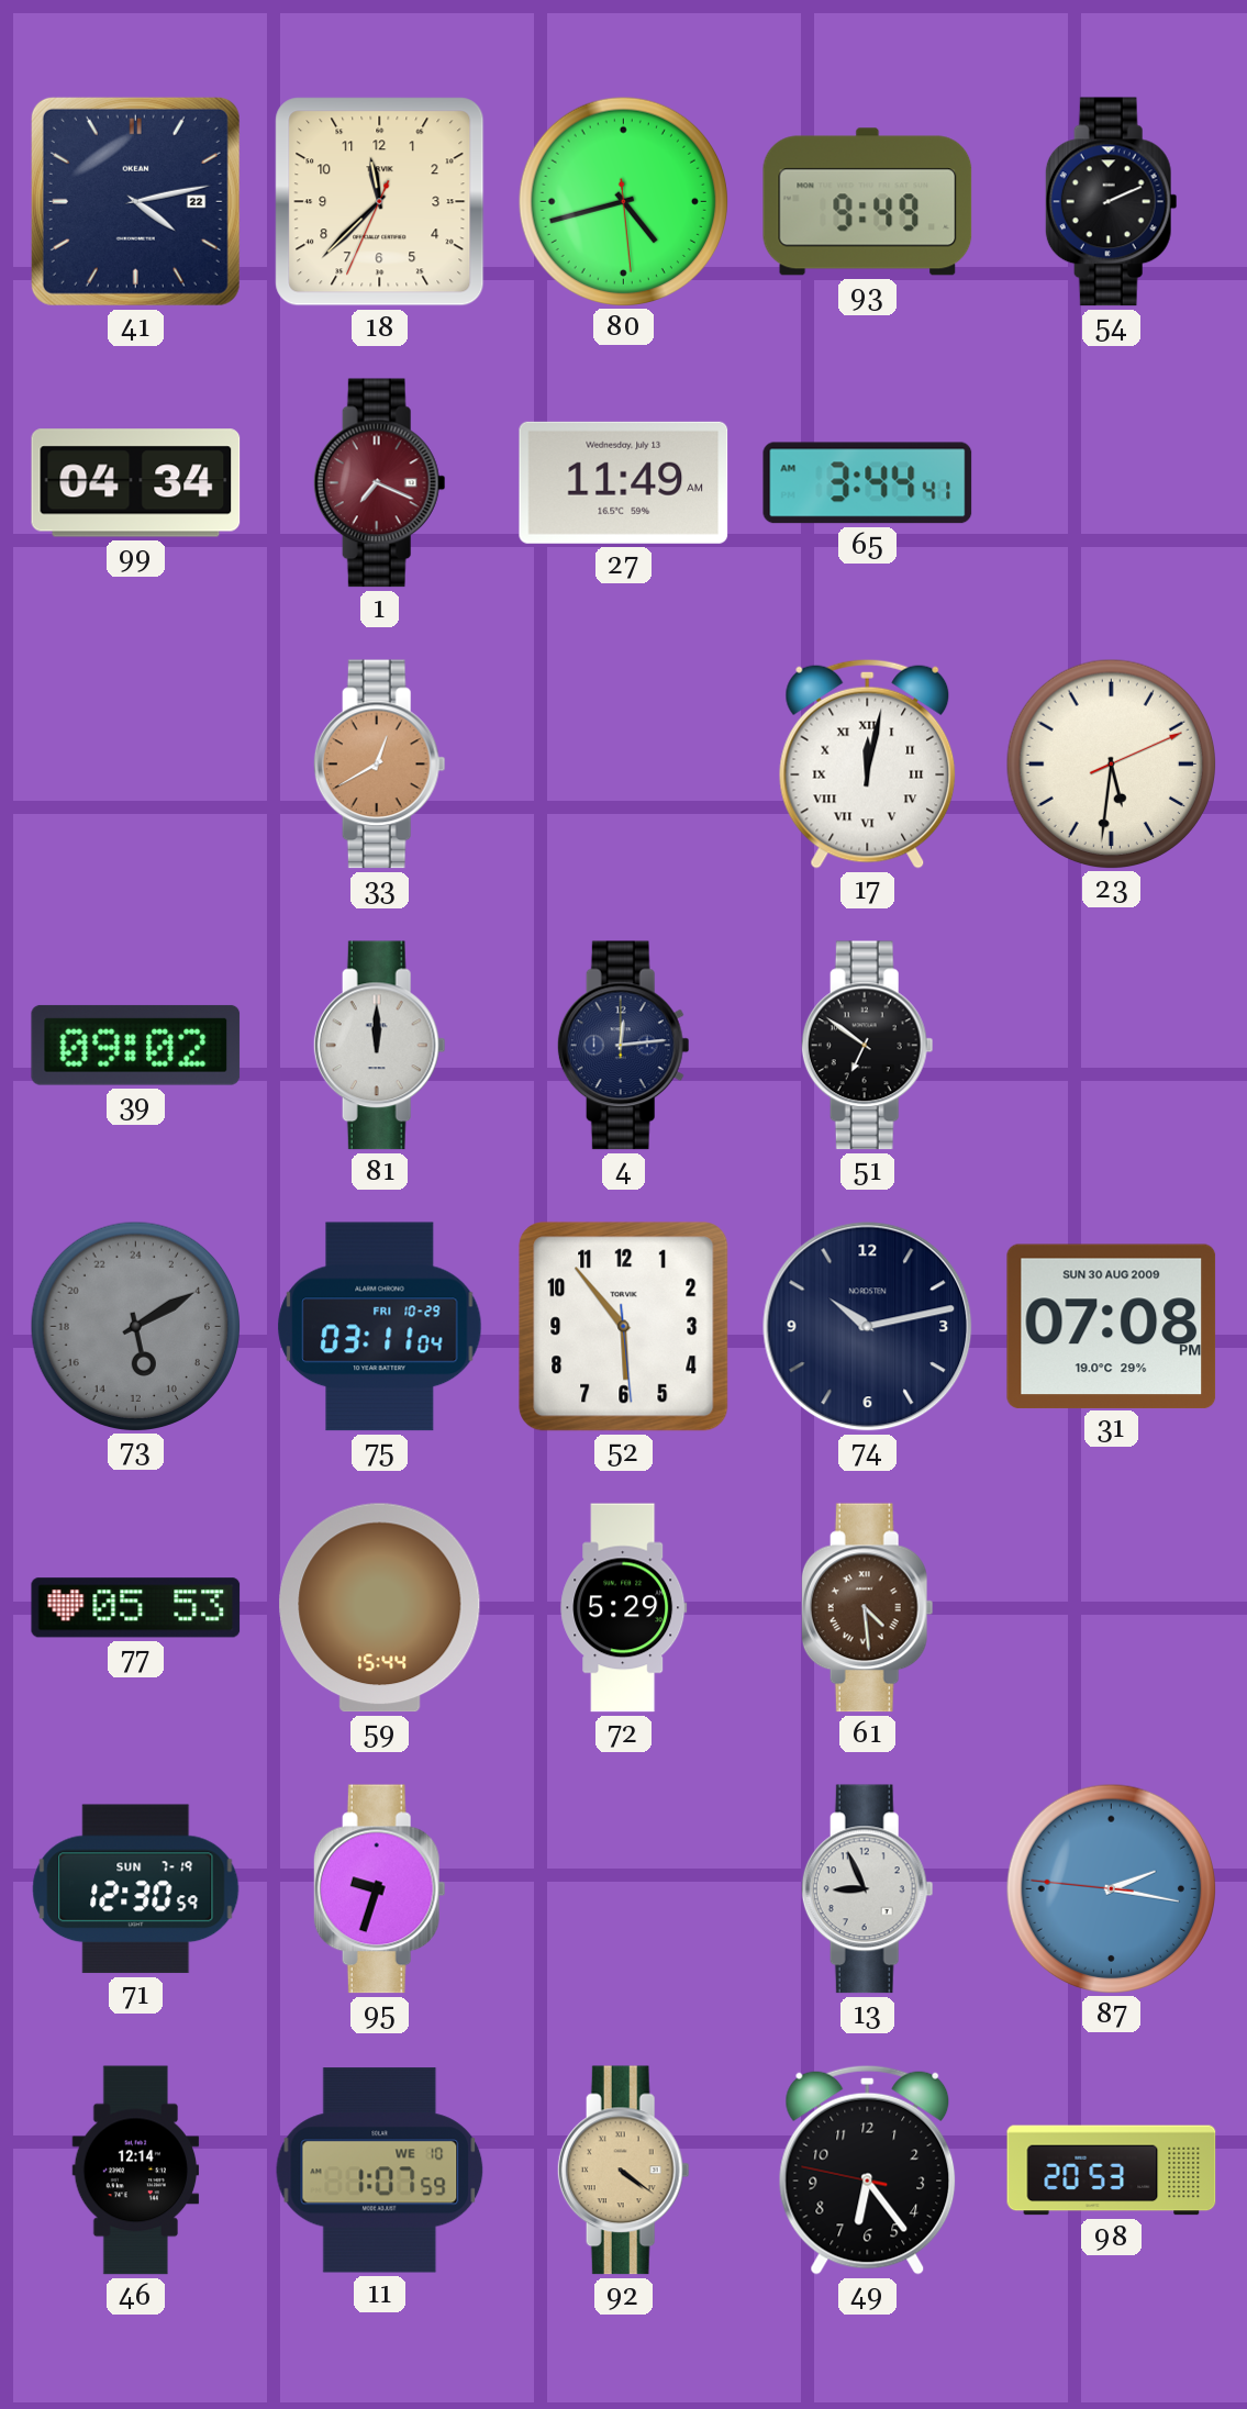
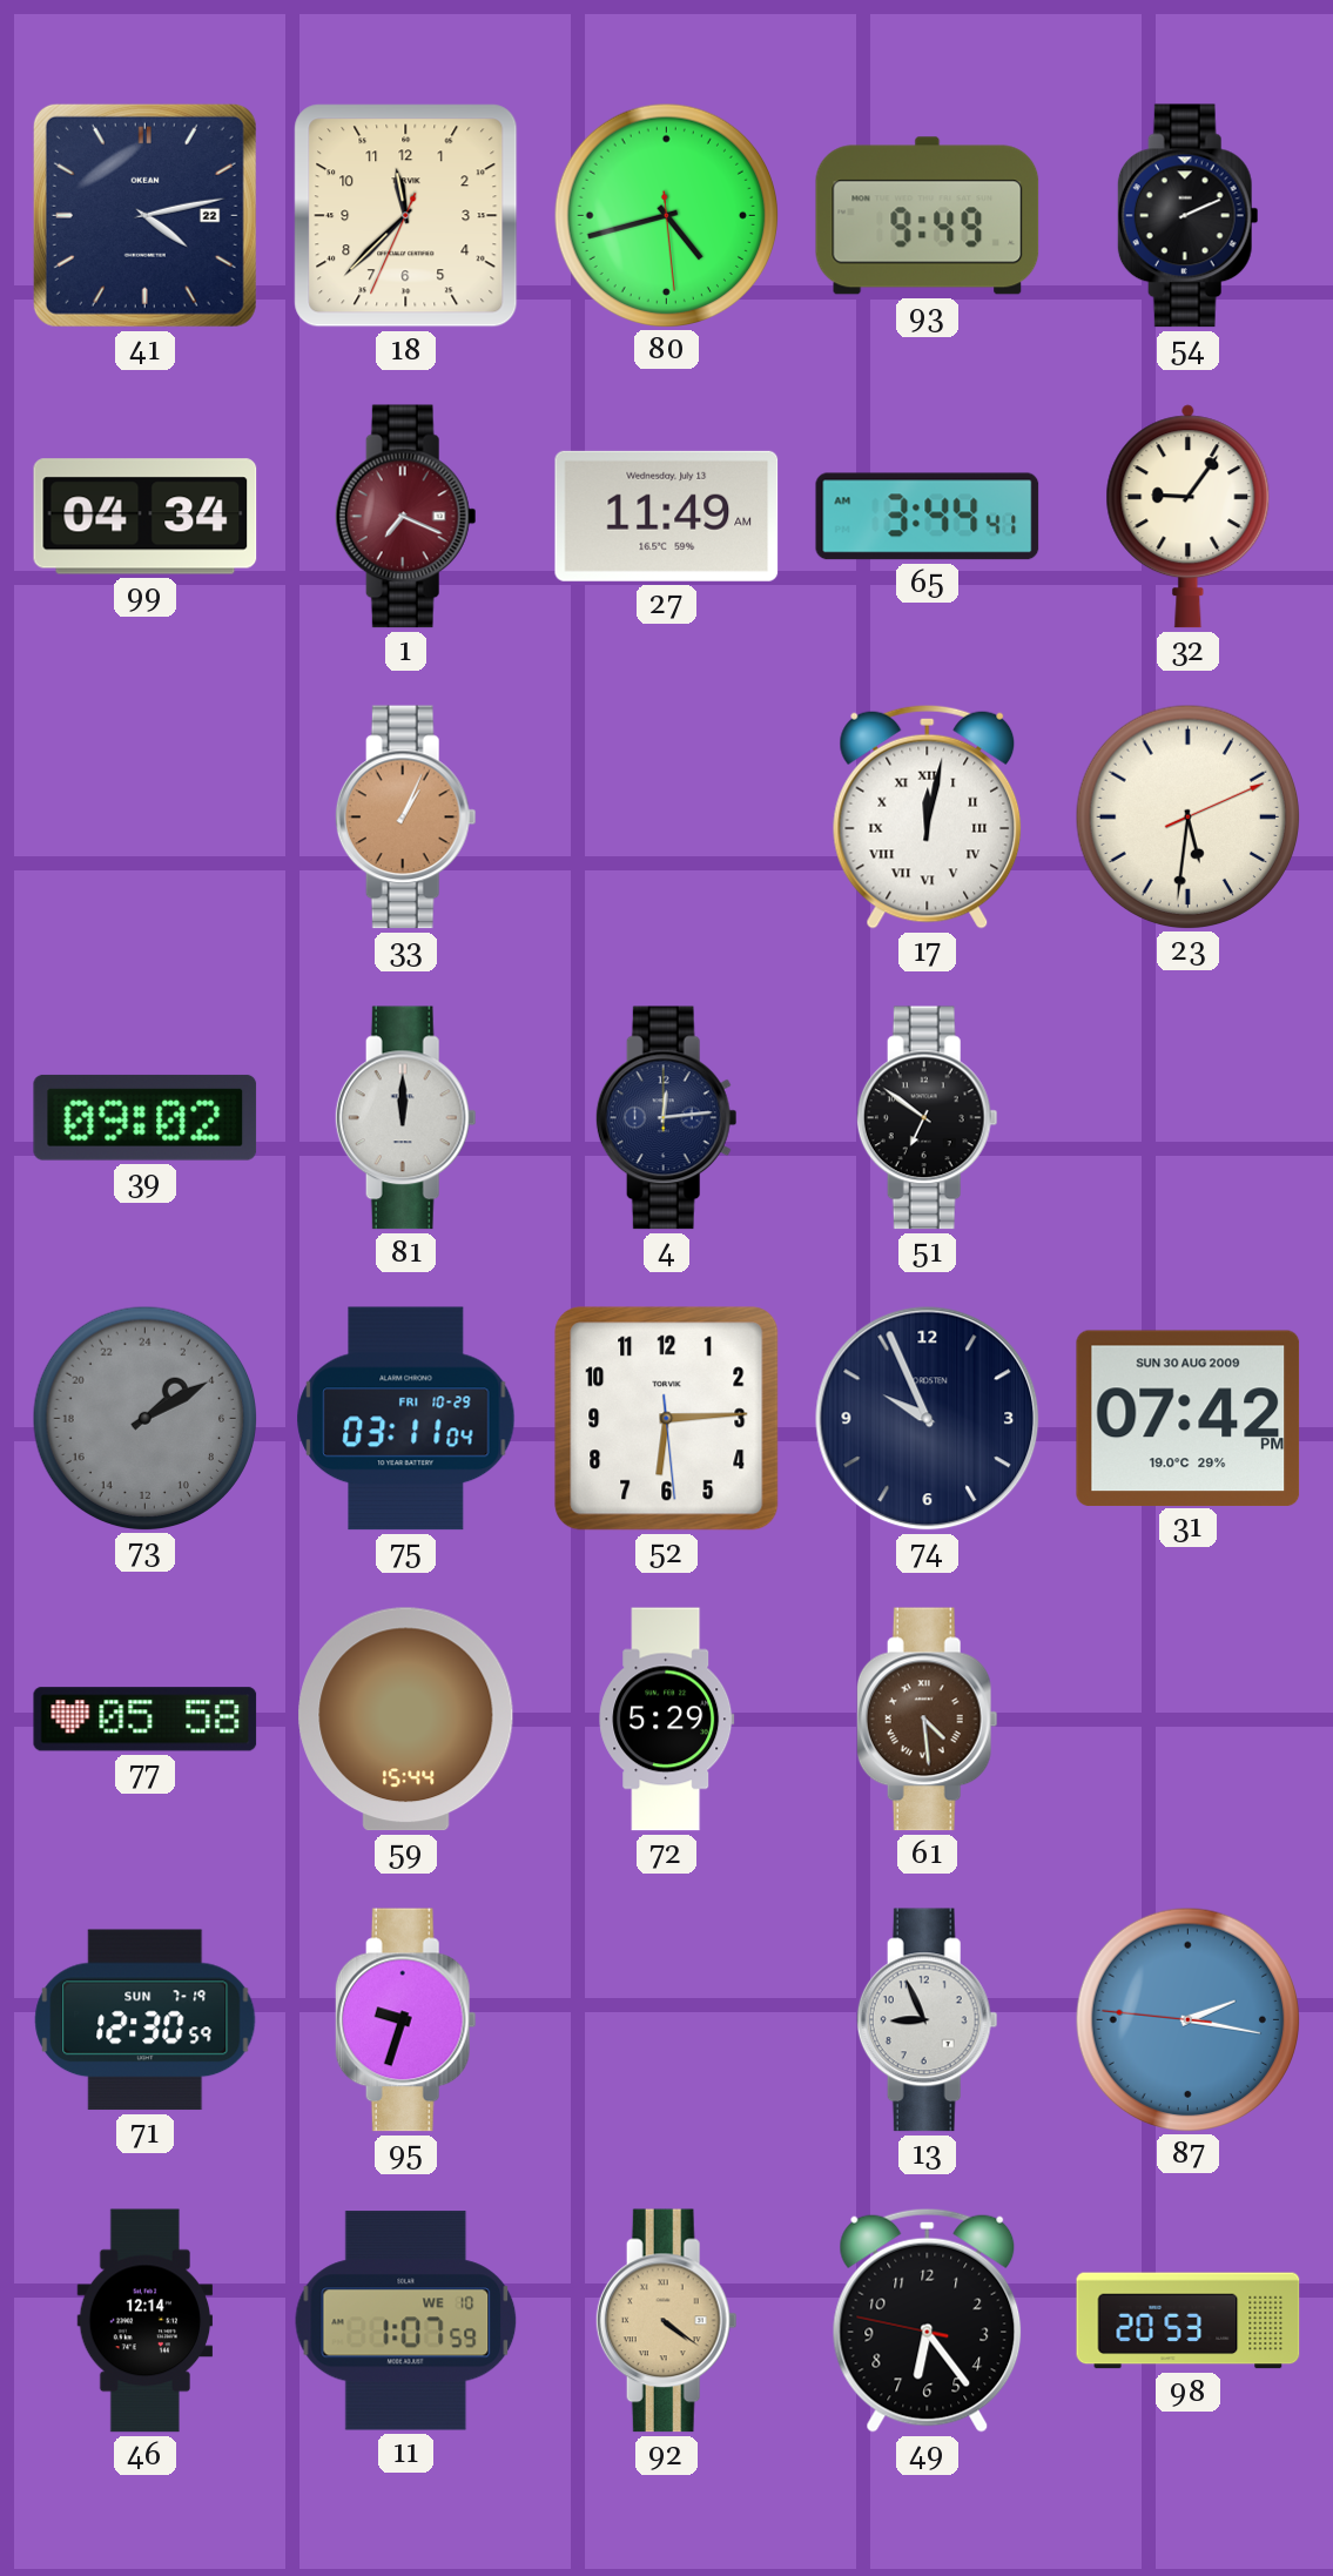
32: none -> 9:06
33: 12:40 -> 1:04
73: 11:10 -> 3:10
52: 5:53 -> 6:14
74: 10:13 -> 9:56
31: 07:08 -> 07:42
77: 05:53 -> 05:58
